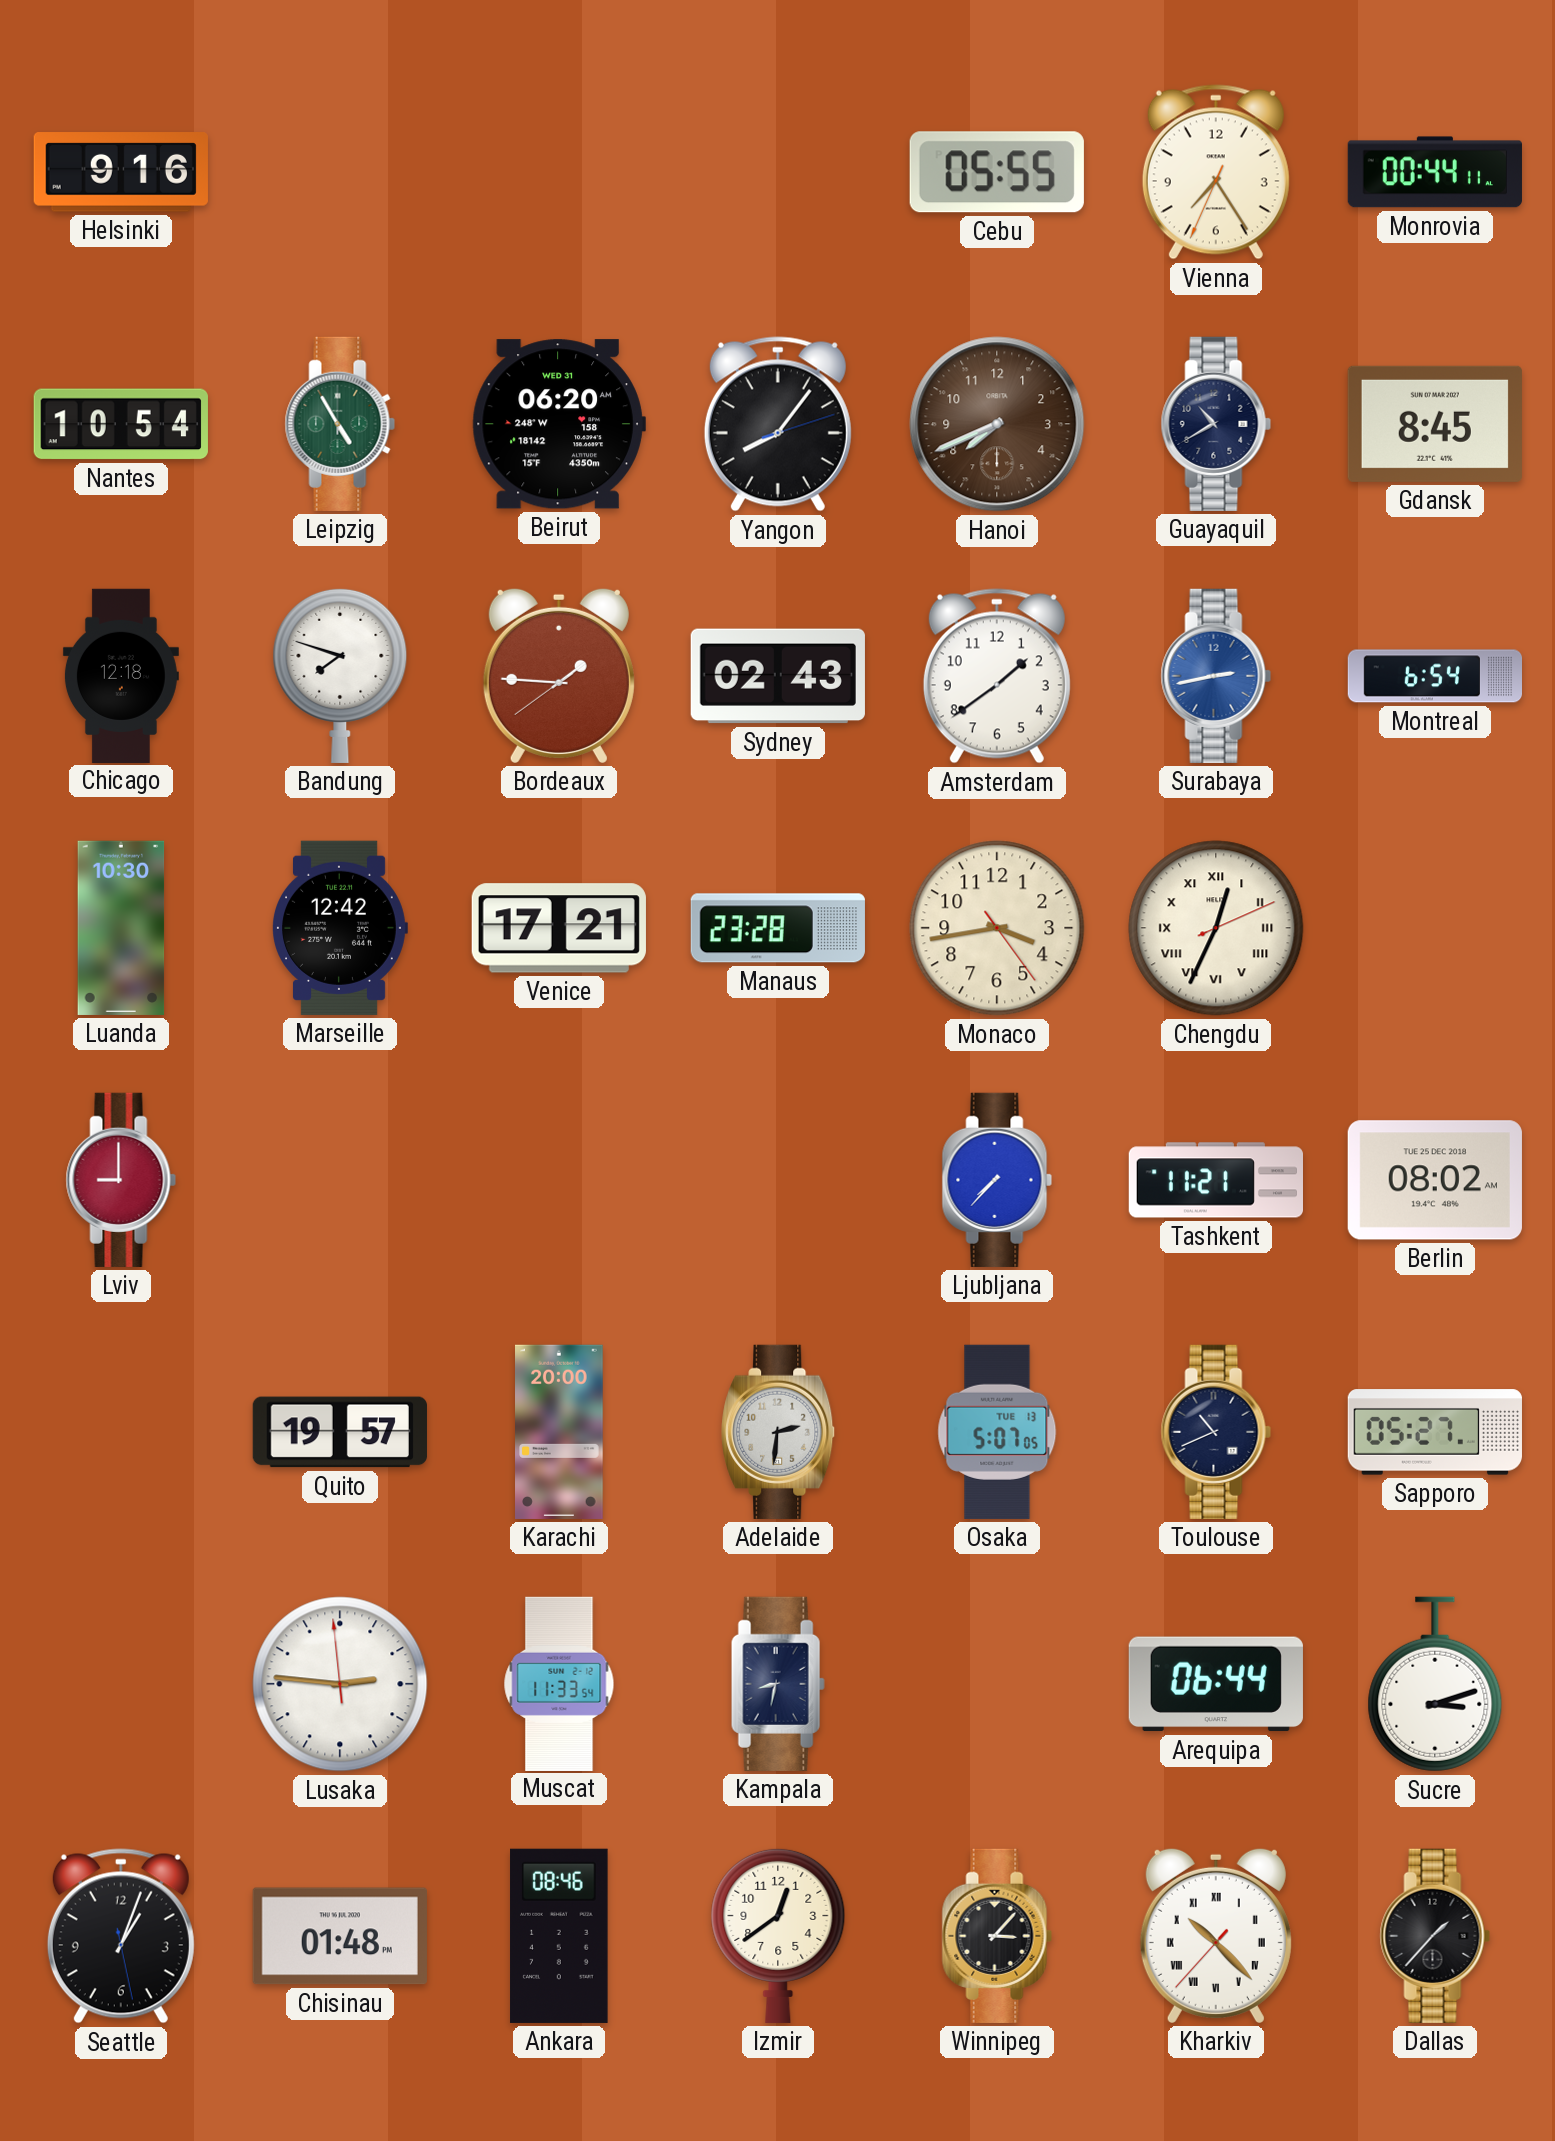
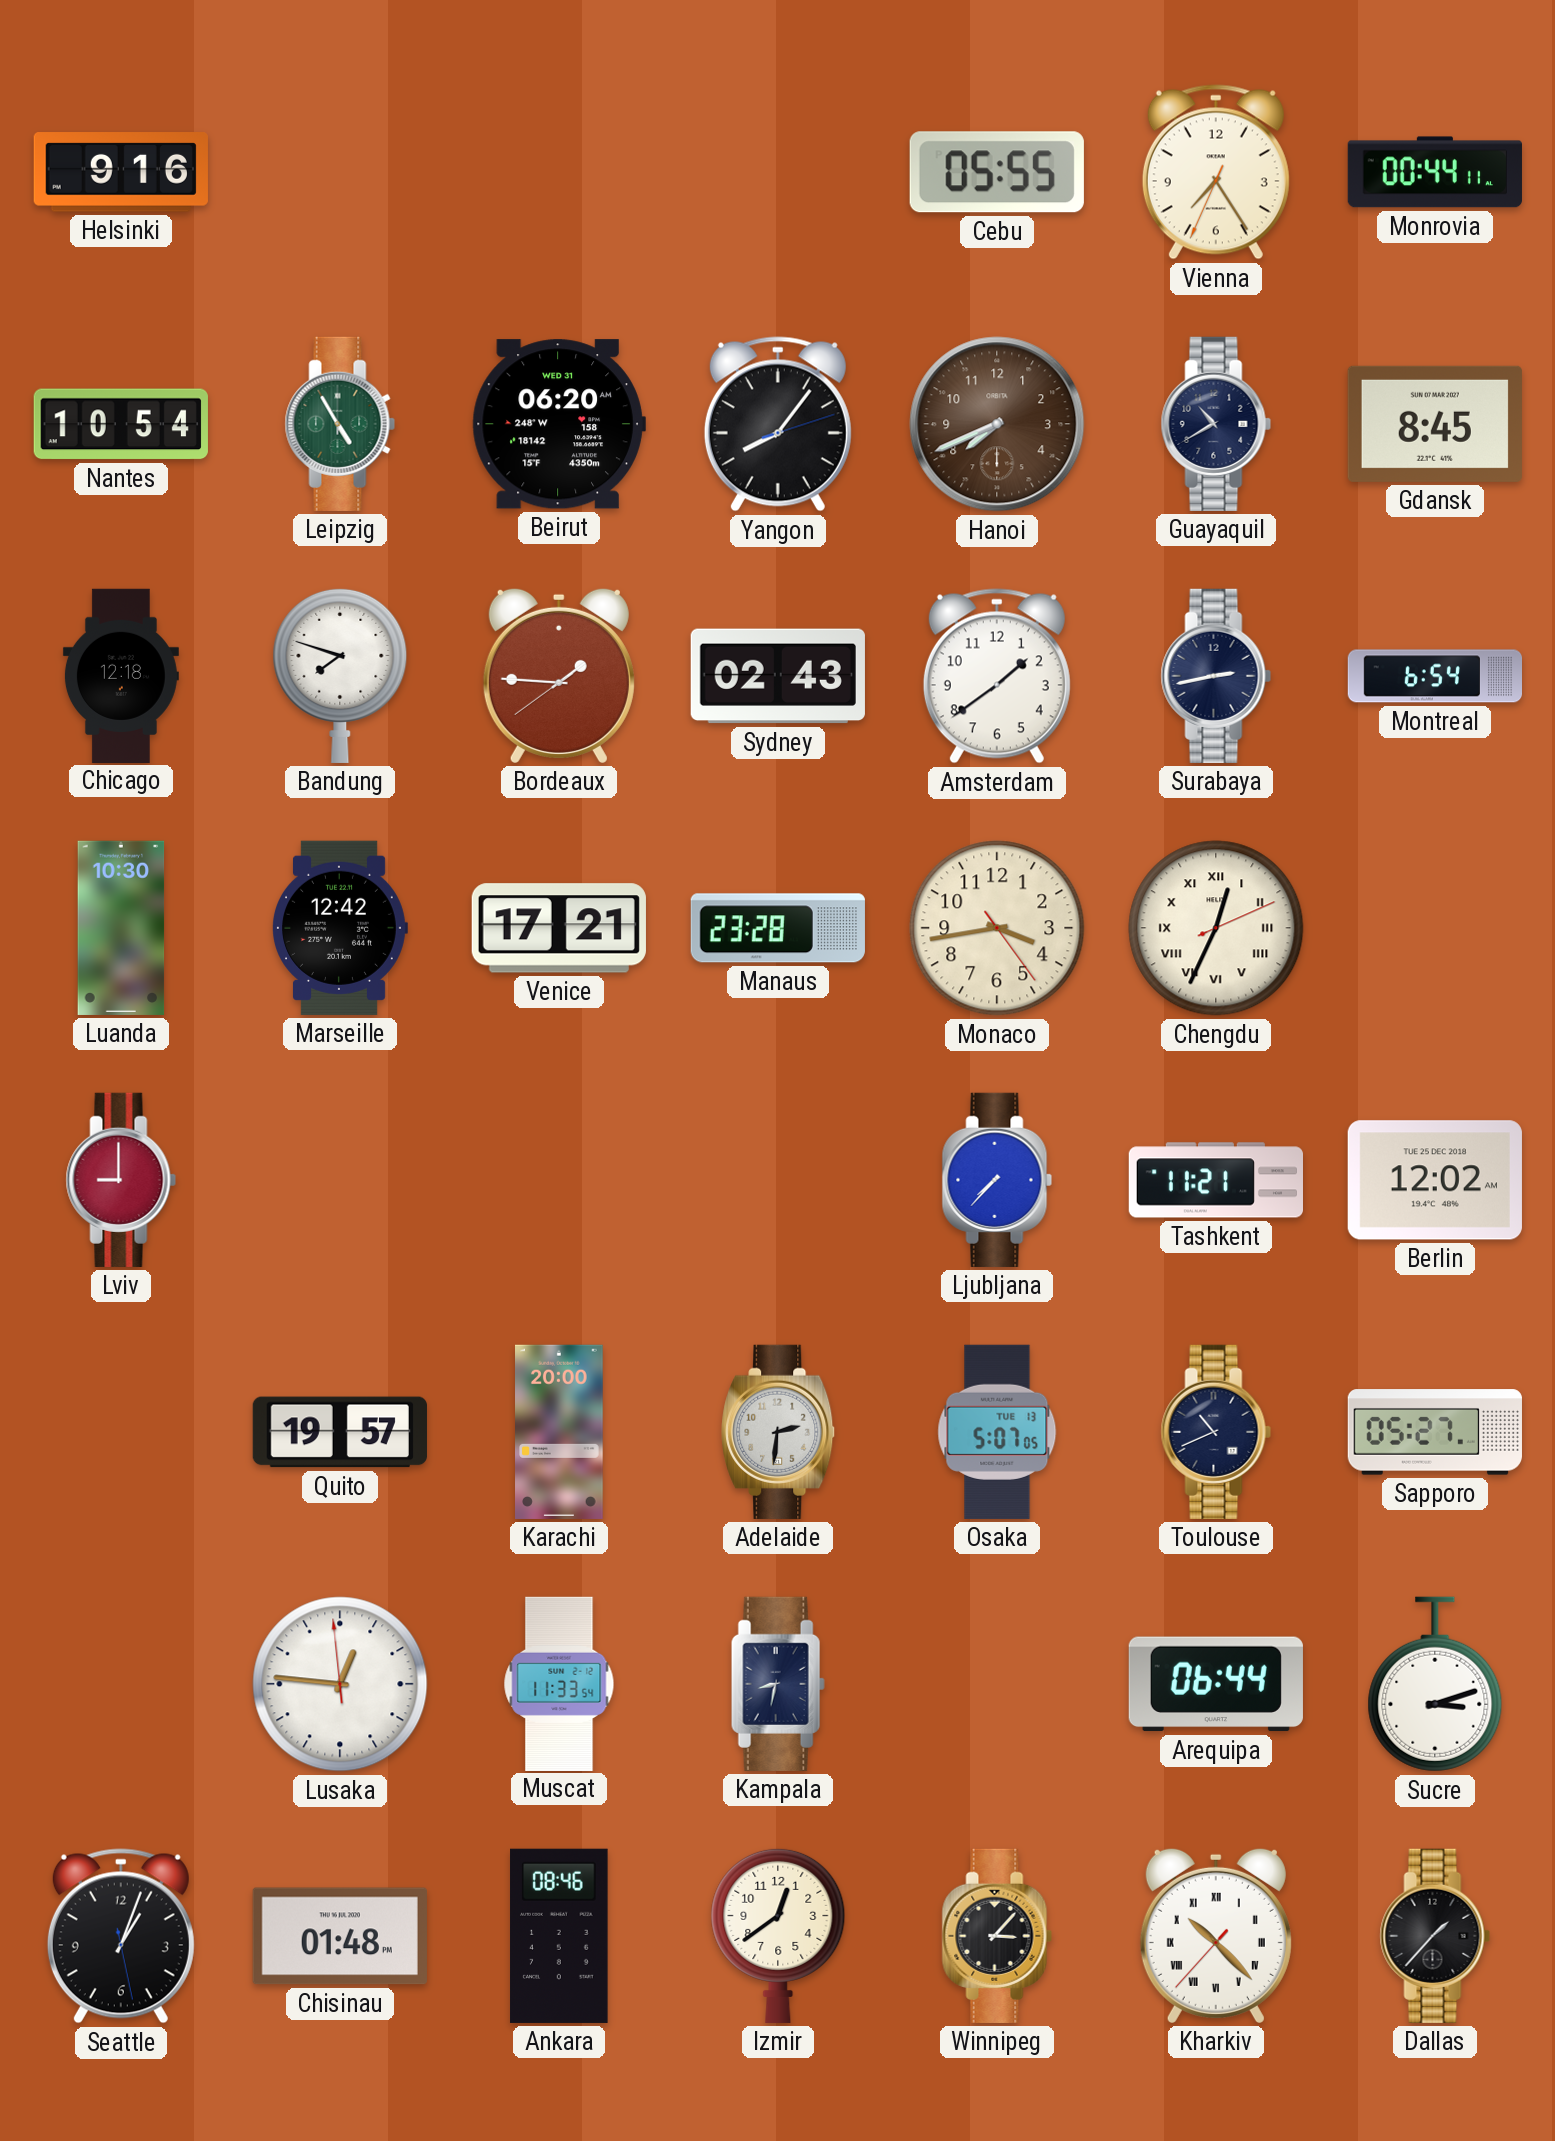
Surabaya dial: blue -> navy
Berlin: 08:02 -> 12:02
Lusaka: 2:45 -> 12:45
